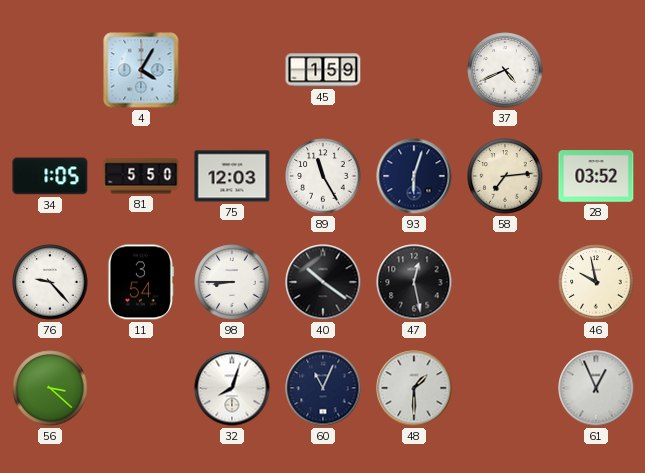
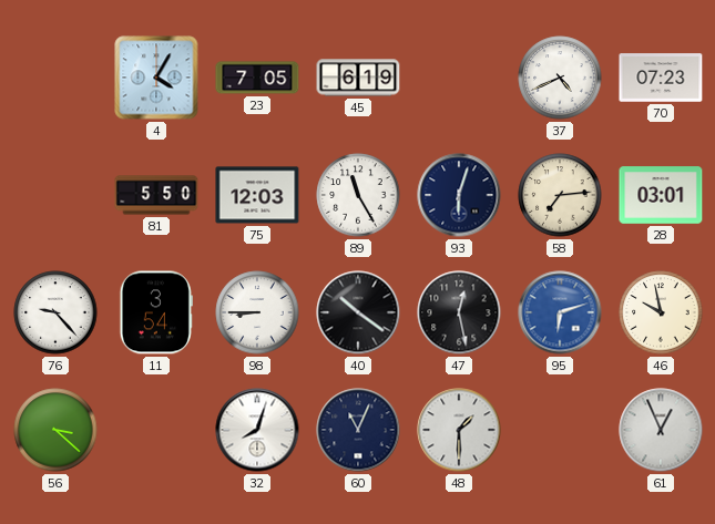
23: none -> 7:05
45: 1:59 -> 6:19
70: none -> 07:23
34: 1:05 -> none
28: 03:52 -> 03:01
95: none -> 6:12
